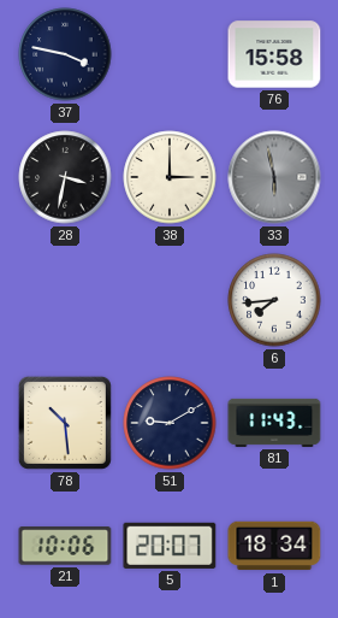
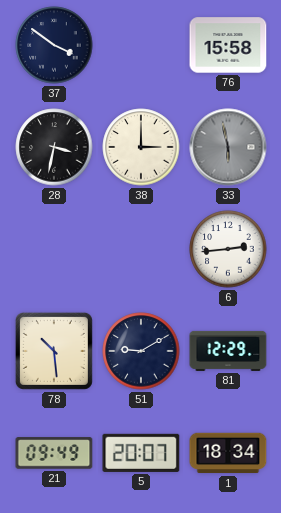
37: 3:47 -> 3:51
6: 7:44 -> 2:44
81: 11:43 -> 12:29
21: 10:06 -> 09:49
